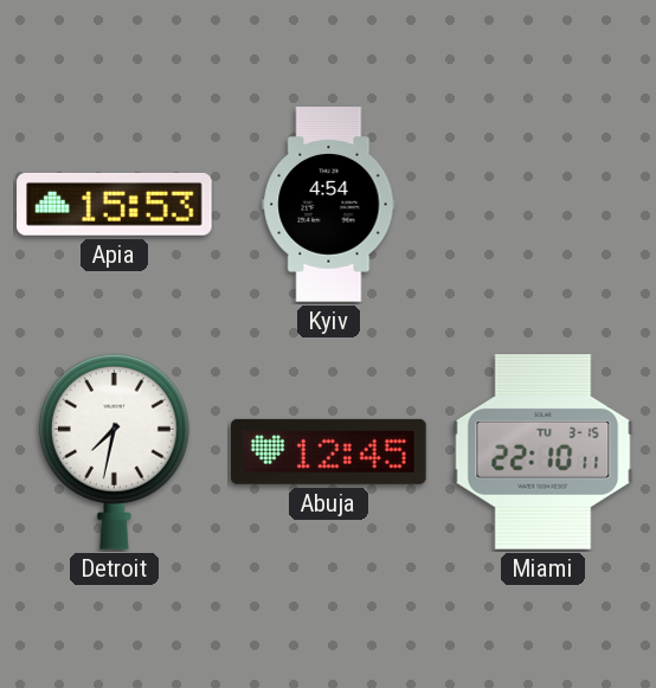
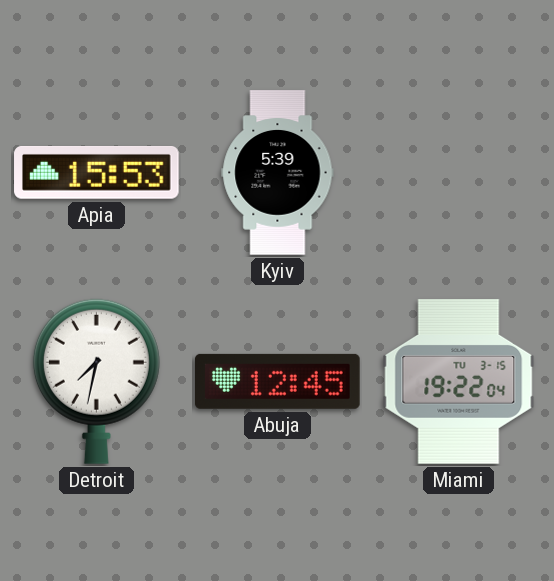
Kyiv: 4:54 -> 5:39
Miami: 22:10 -> 19:22
